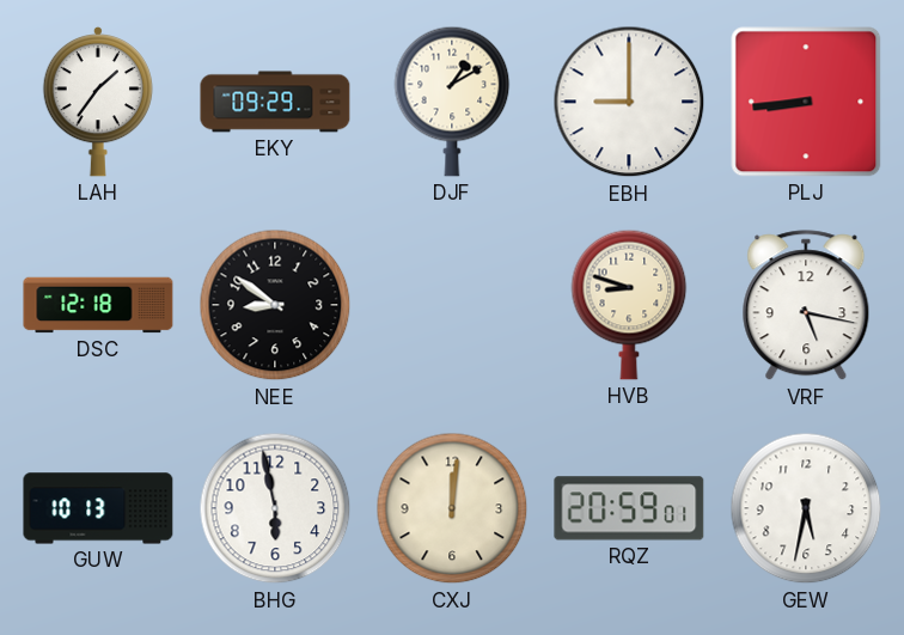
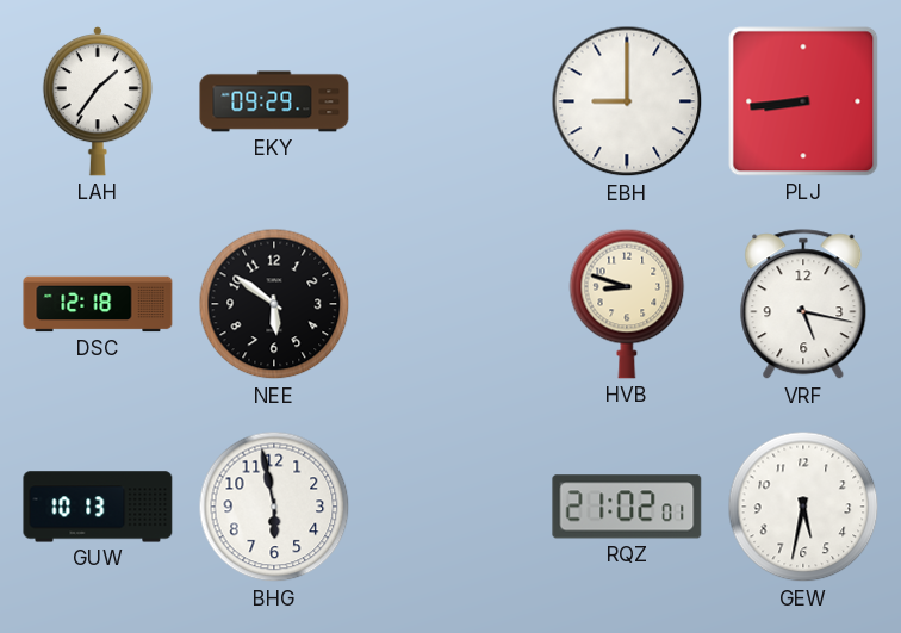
DJF: 1:10 -> none
NEE: 8:51 -> 5:51
CXJ: 12:01 -> none
RQZ: 20:59 -> 21:02
